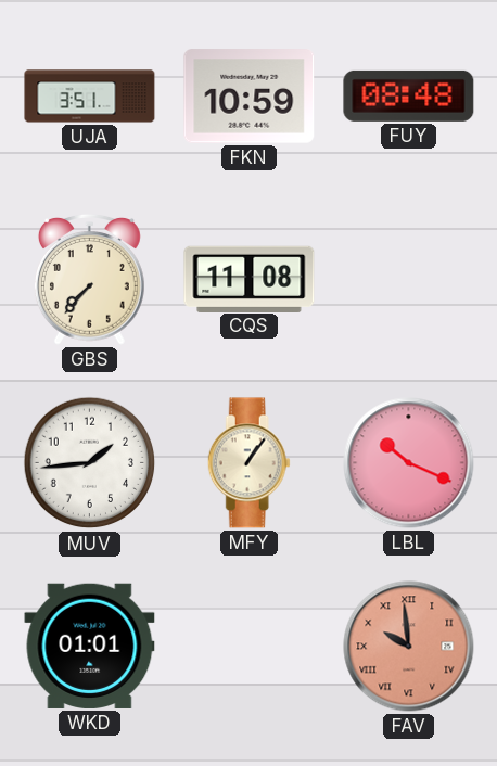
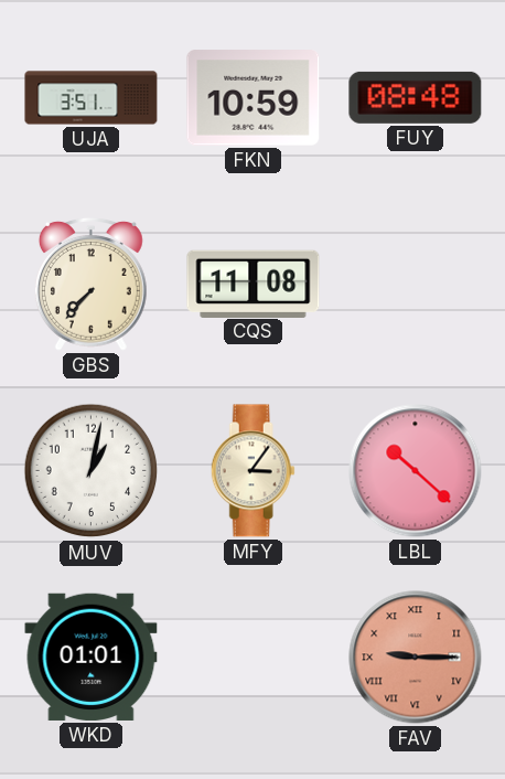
MUV: 1:44 -> 1:02
MFY: 1:06 -> 3:06
LBL: 10:19 -> 10:22
FAV: 9:59 -> 9:15
